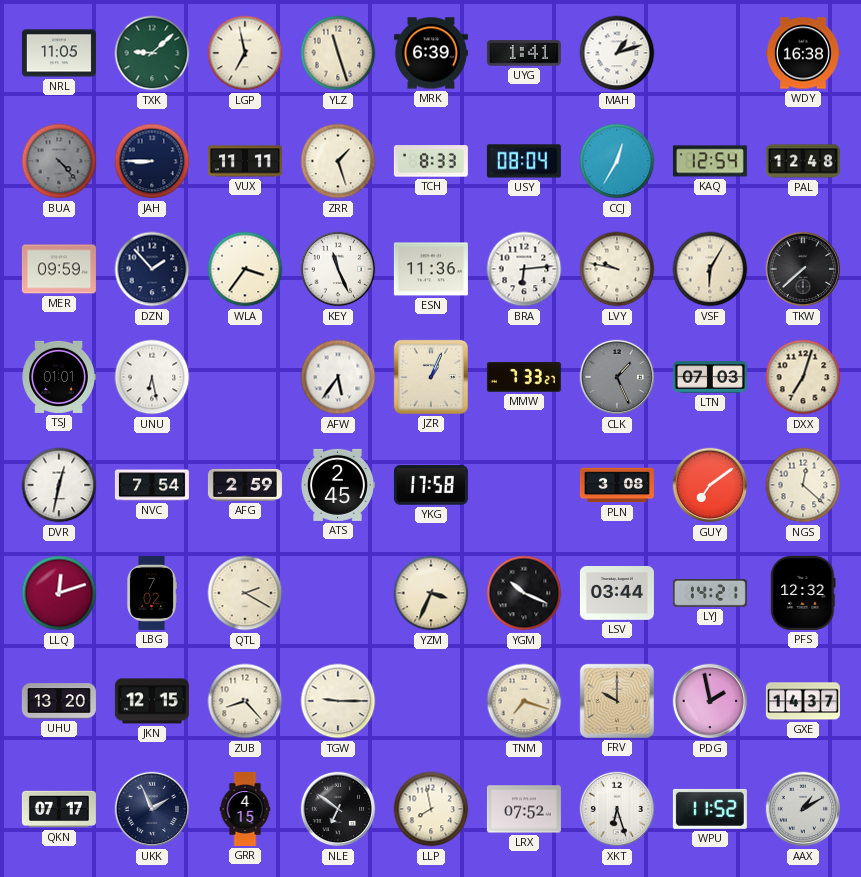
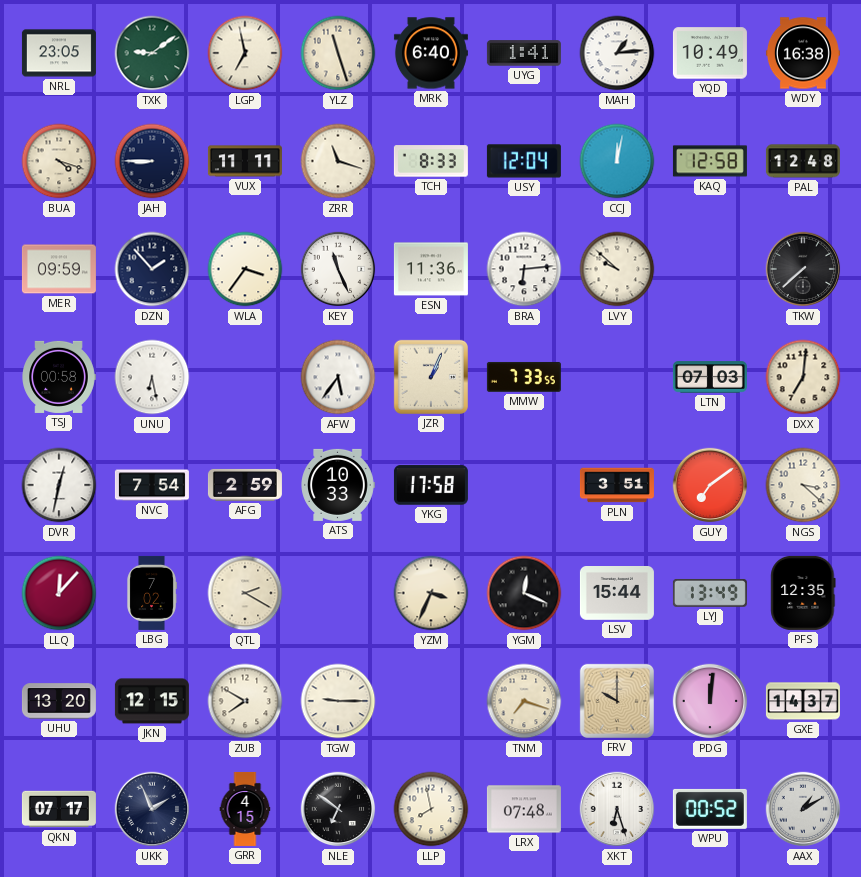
NRL: 11:05 -> 23:05
TXK: 9:08 -> 9:09
MRK: 6:39 -> 6:40
MAH: 1:12 -> 1:14
YQD: none -> 10:49
BUA: 4:23 -> 4:18
BUA dial: grey -> cream
ZRR: 1:27 -> 11:18
USY: 08:04 -> 12:04
CCJ: 12:35 -> 12:02
KAQ: 12:54 -> 12:58
LVY: 9:47 -> 9:52
VSF: 6:05 -> none
TSJ: 01:01 -> 00:58
MMW: 7:33:27 -> 7:33:55
CLK: 1:26 -> none
DXX: 7:03 -> 7:01
ATS: 2:45 -> 10:33
PLN: 3:08 -> 3:51
NGS: 12:22 -> 3:22
LLQ: 12:12 -> 12:07
YGM: 10:19 -> 12:19
LSV: 03:44 -> 15:44
LYJ: 14:21 -> 13:49
PFS: 12:32 -> 12:35
ZUB: 8:23 -> 7:50
PDG: 1:58 -> 12:01
LRX: 07:52 -> 07:48
WPU: 11:52 -> 00:52
